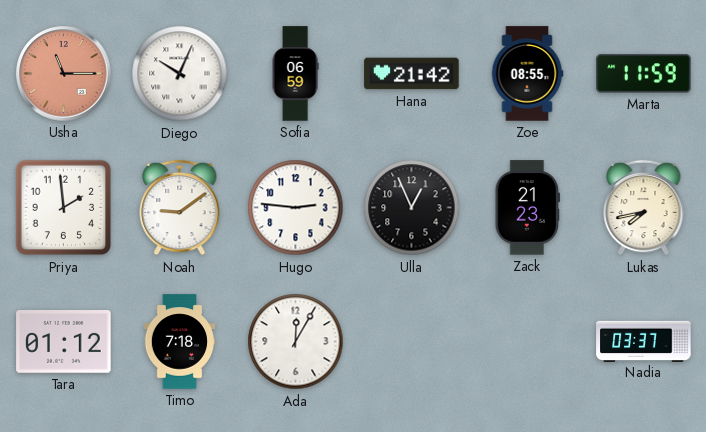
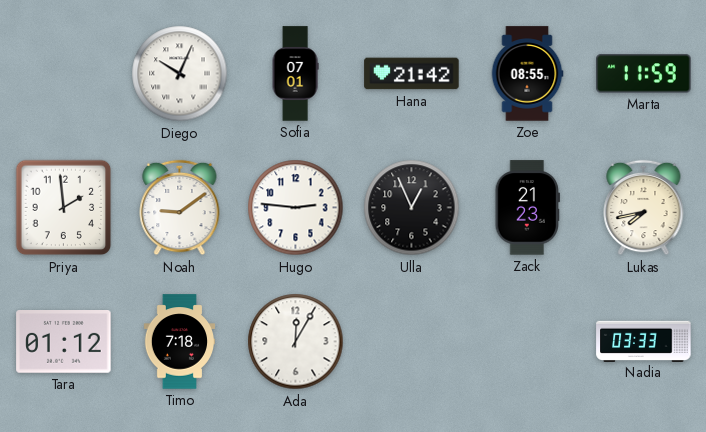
Usha: 11:15 -> none
Sofia: 06:59 -> 07:01
Nadia: 03:37 -> 03:33
